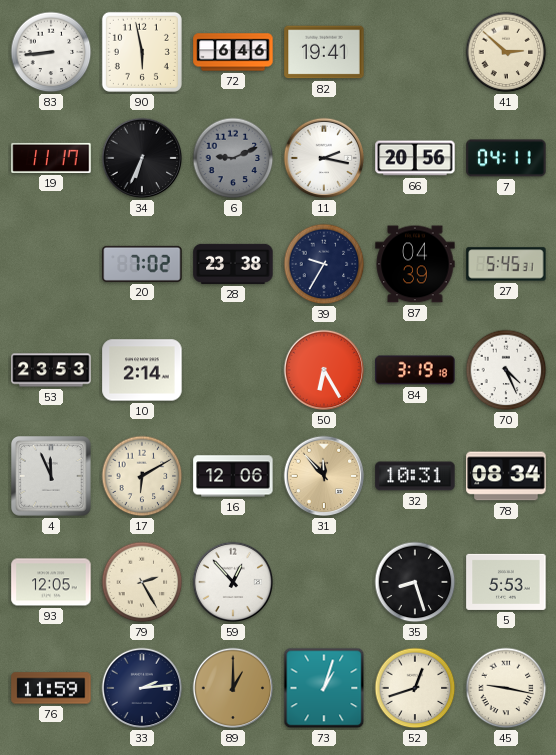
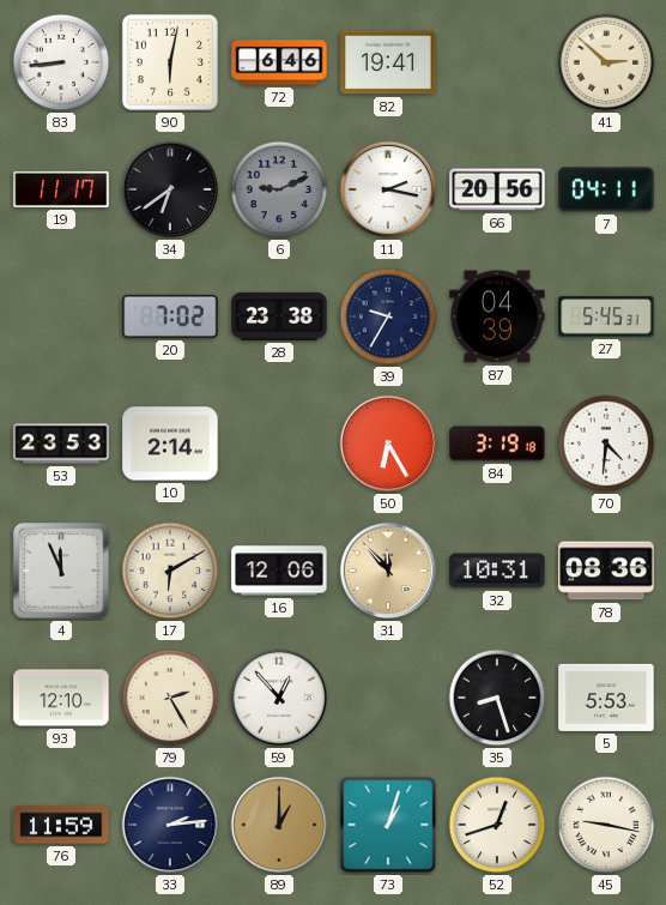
90: 5:58 -> 6:02
34: 6:34 -> 6:39
70: 4:26 -> 4:31
78: 08:34 -> 08:36
93: 12:05 -> 12:10
